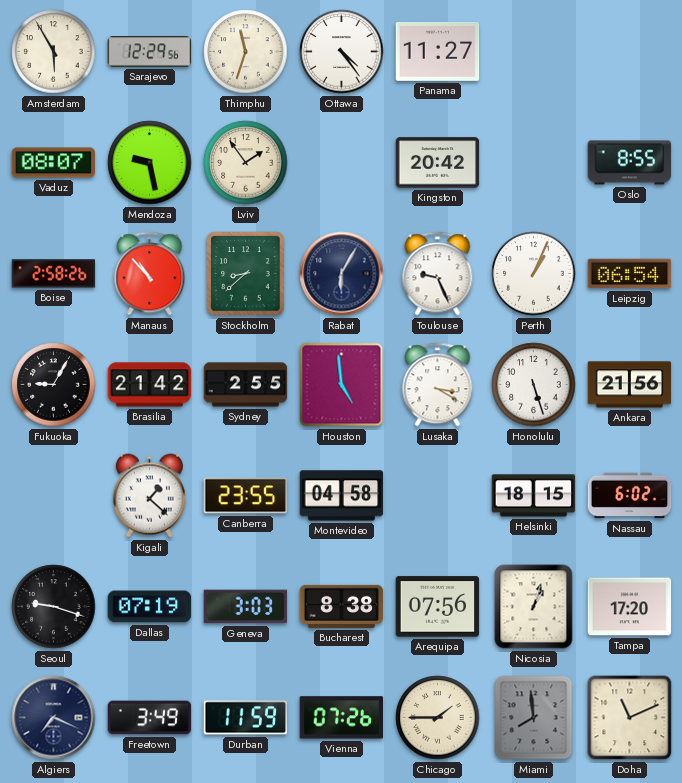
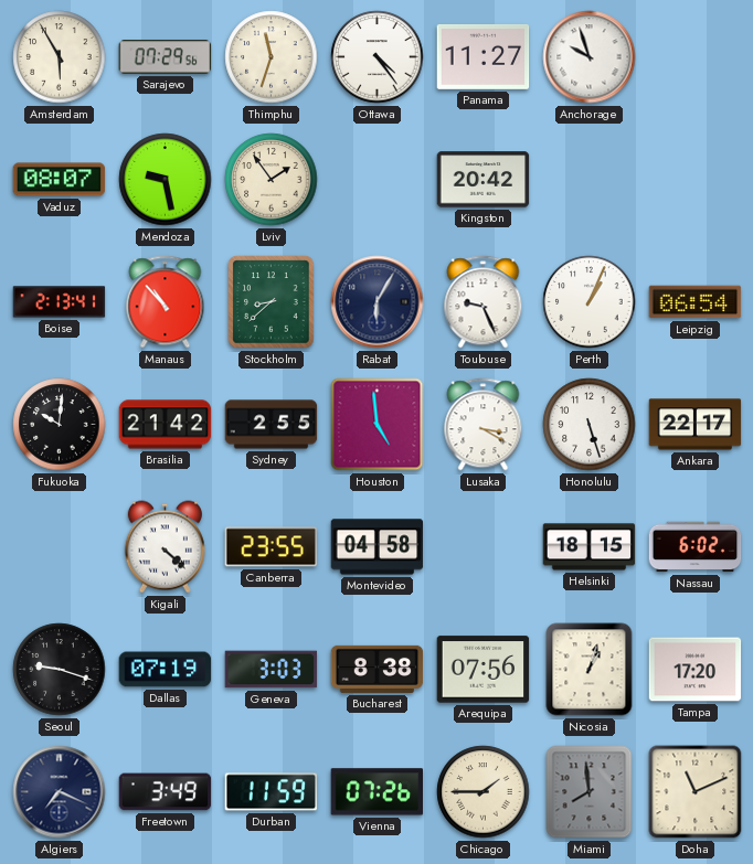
Sarajevo: 12:29 -> 07:29
Anchorage: none -> 9:57
Oslo: 8:55 -> none
Boise: 2:58 -> 2:13
Fukuoka: 9:05 -> 10:01
Ankara: 21:56 -> 22:17
Kigali: 1:22 -> 4:22
